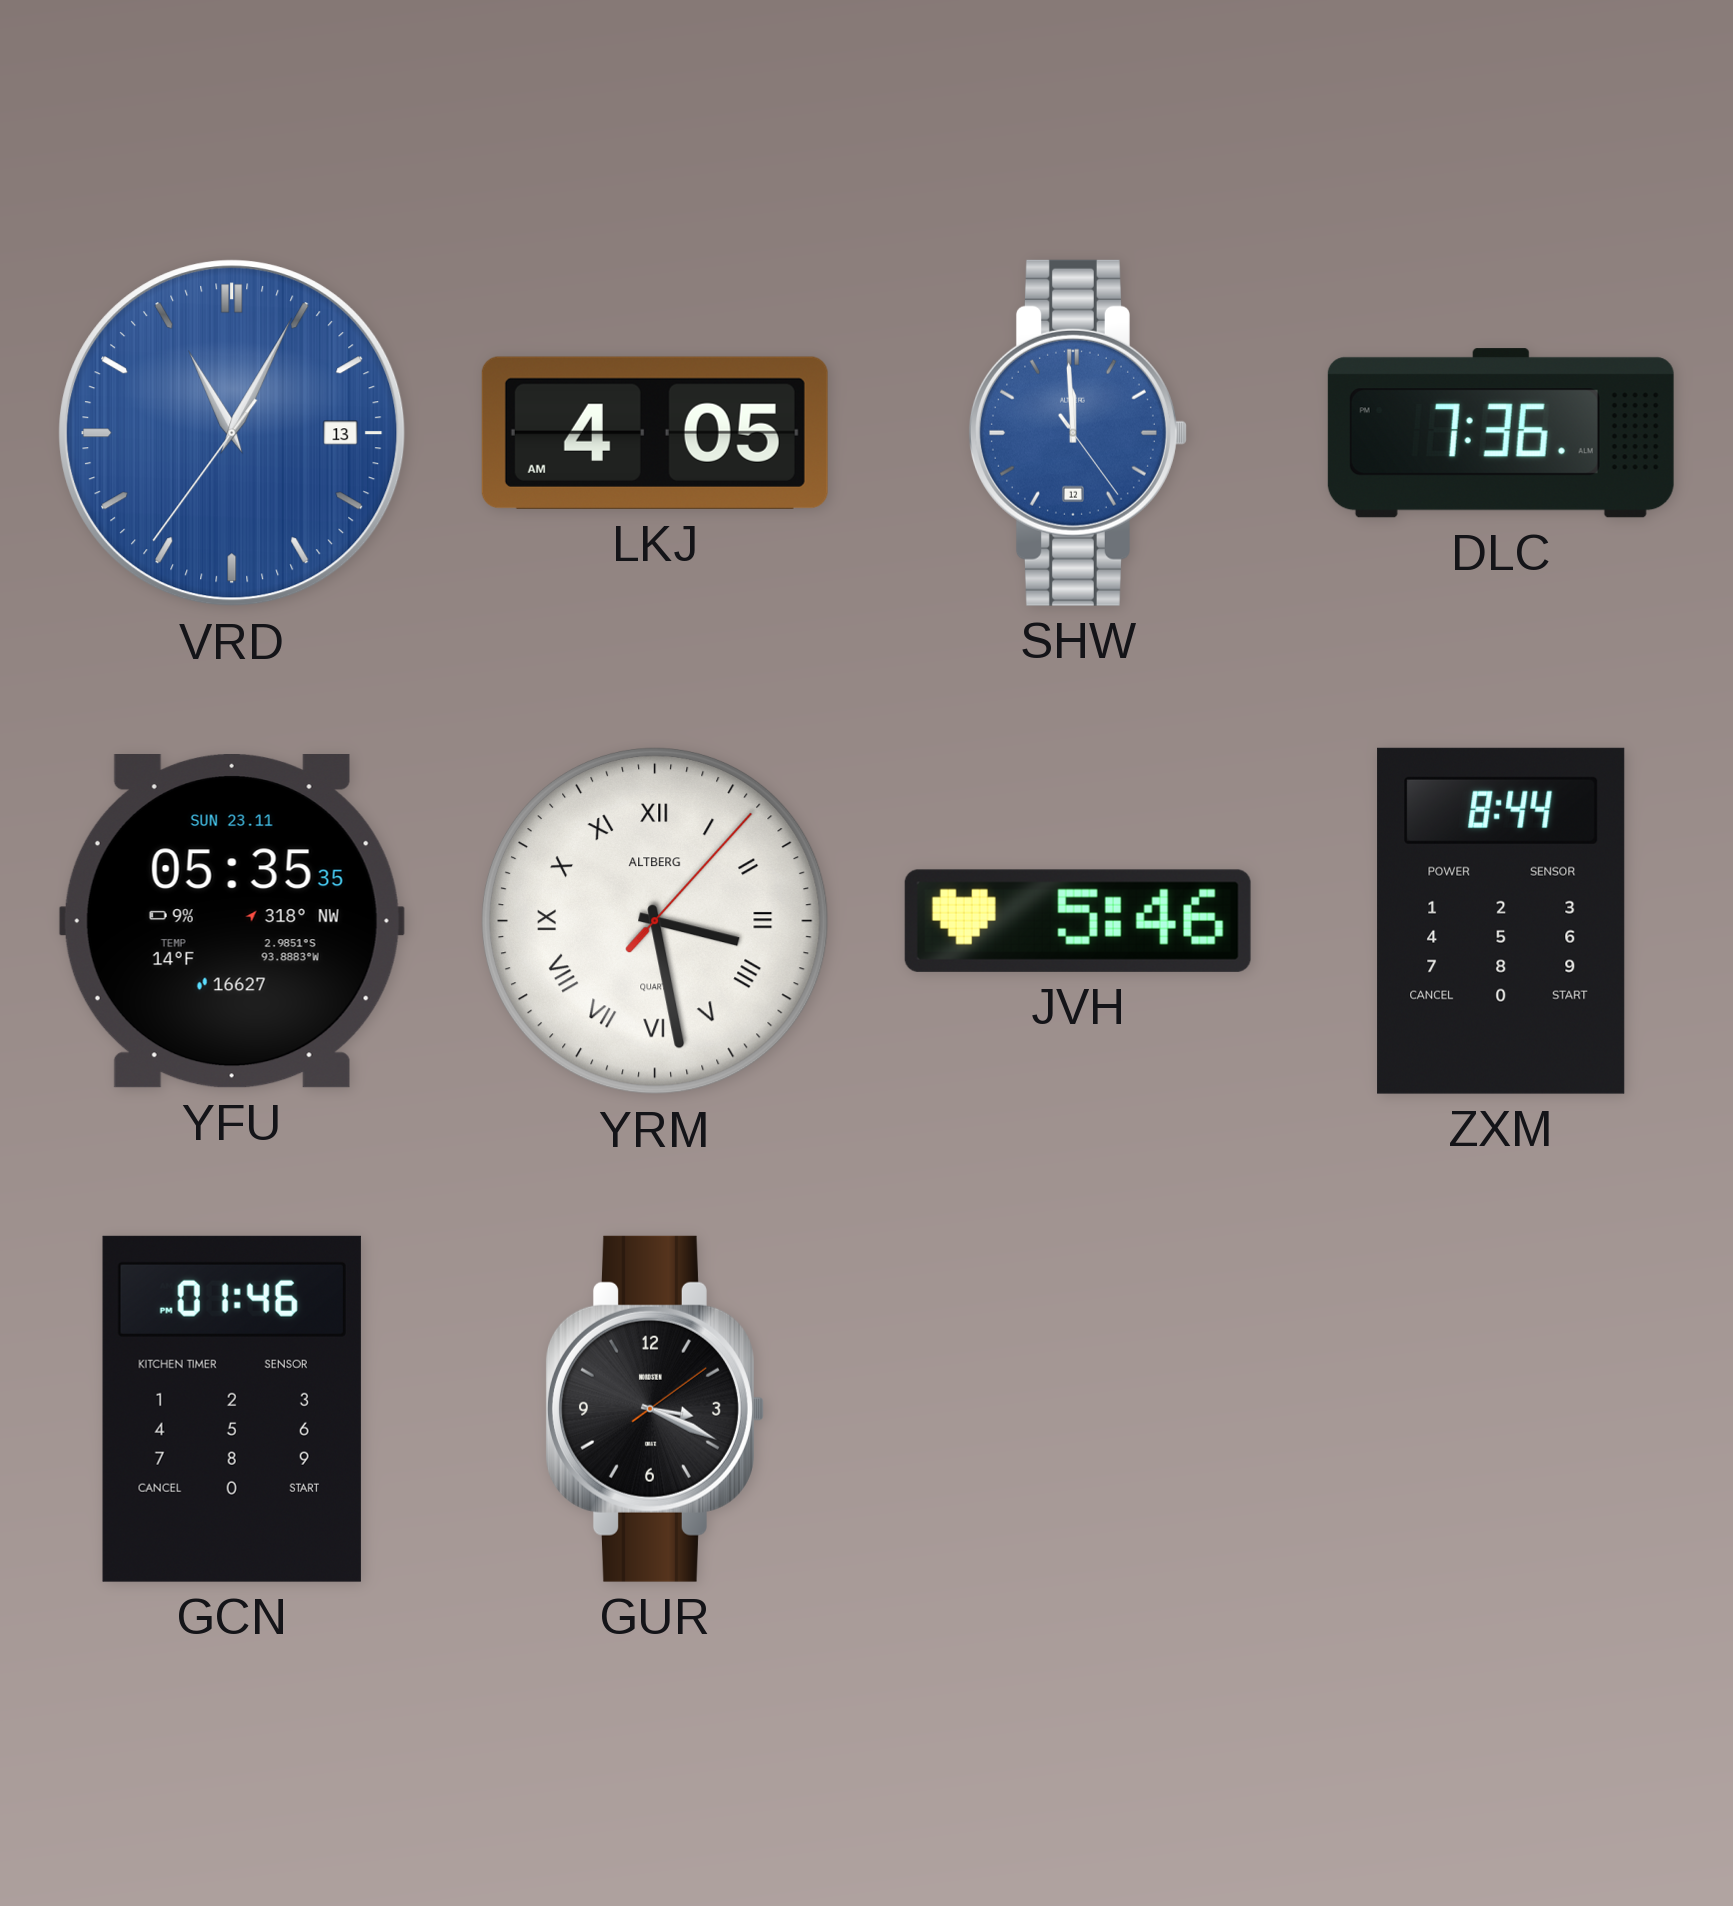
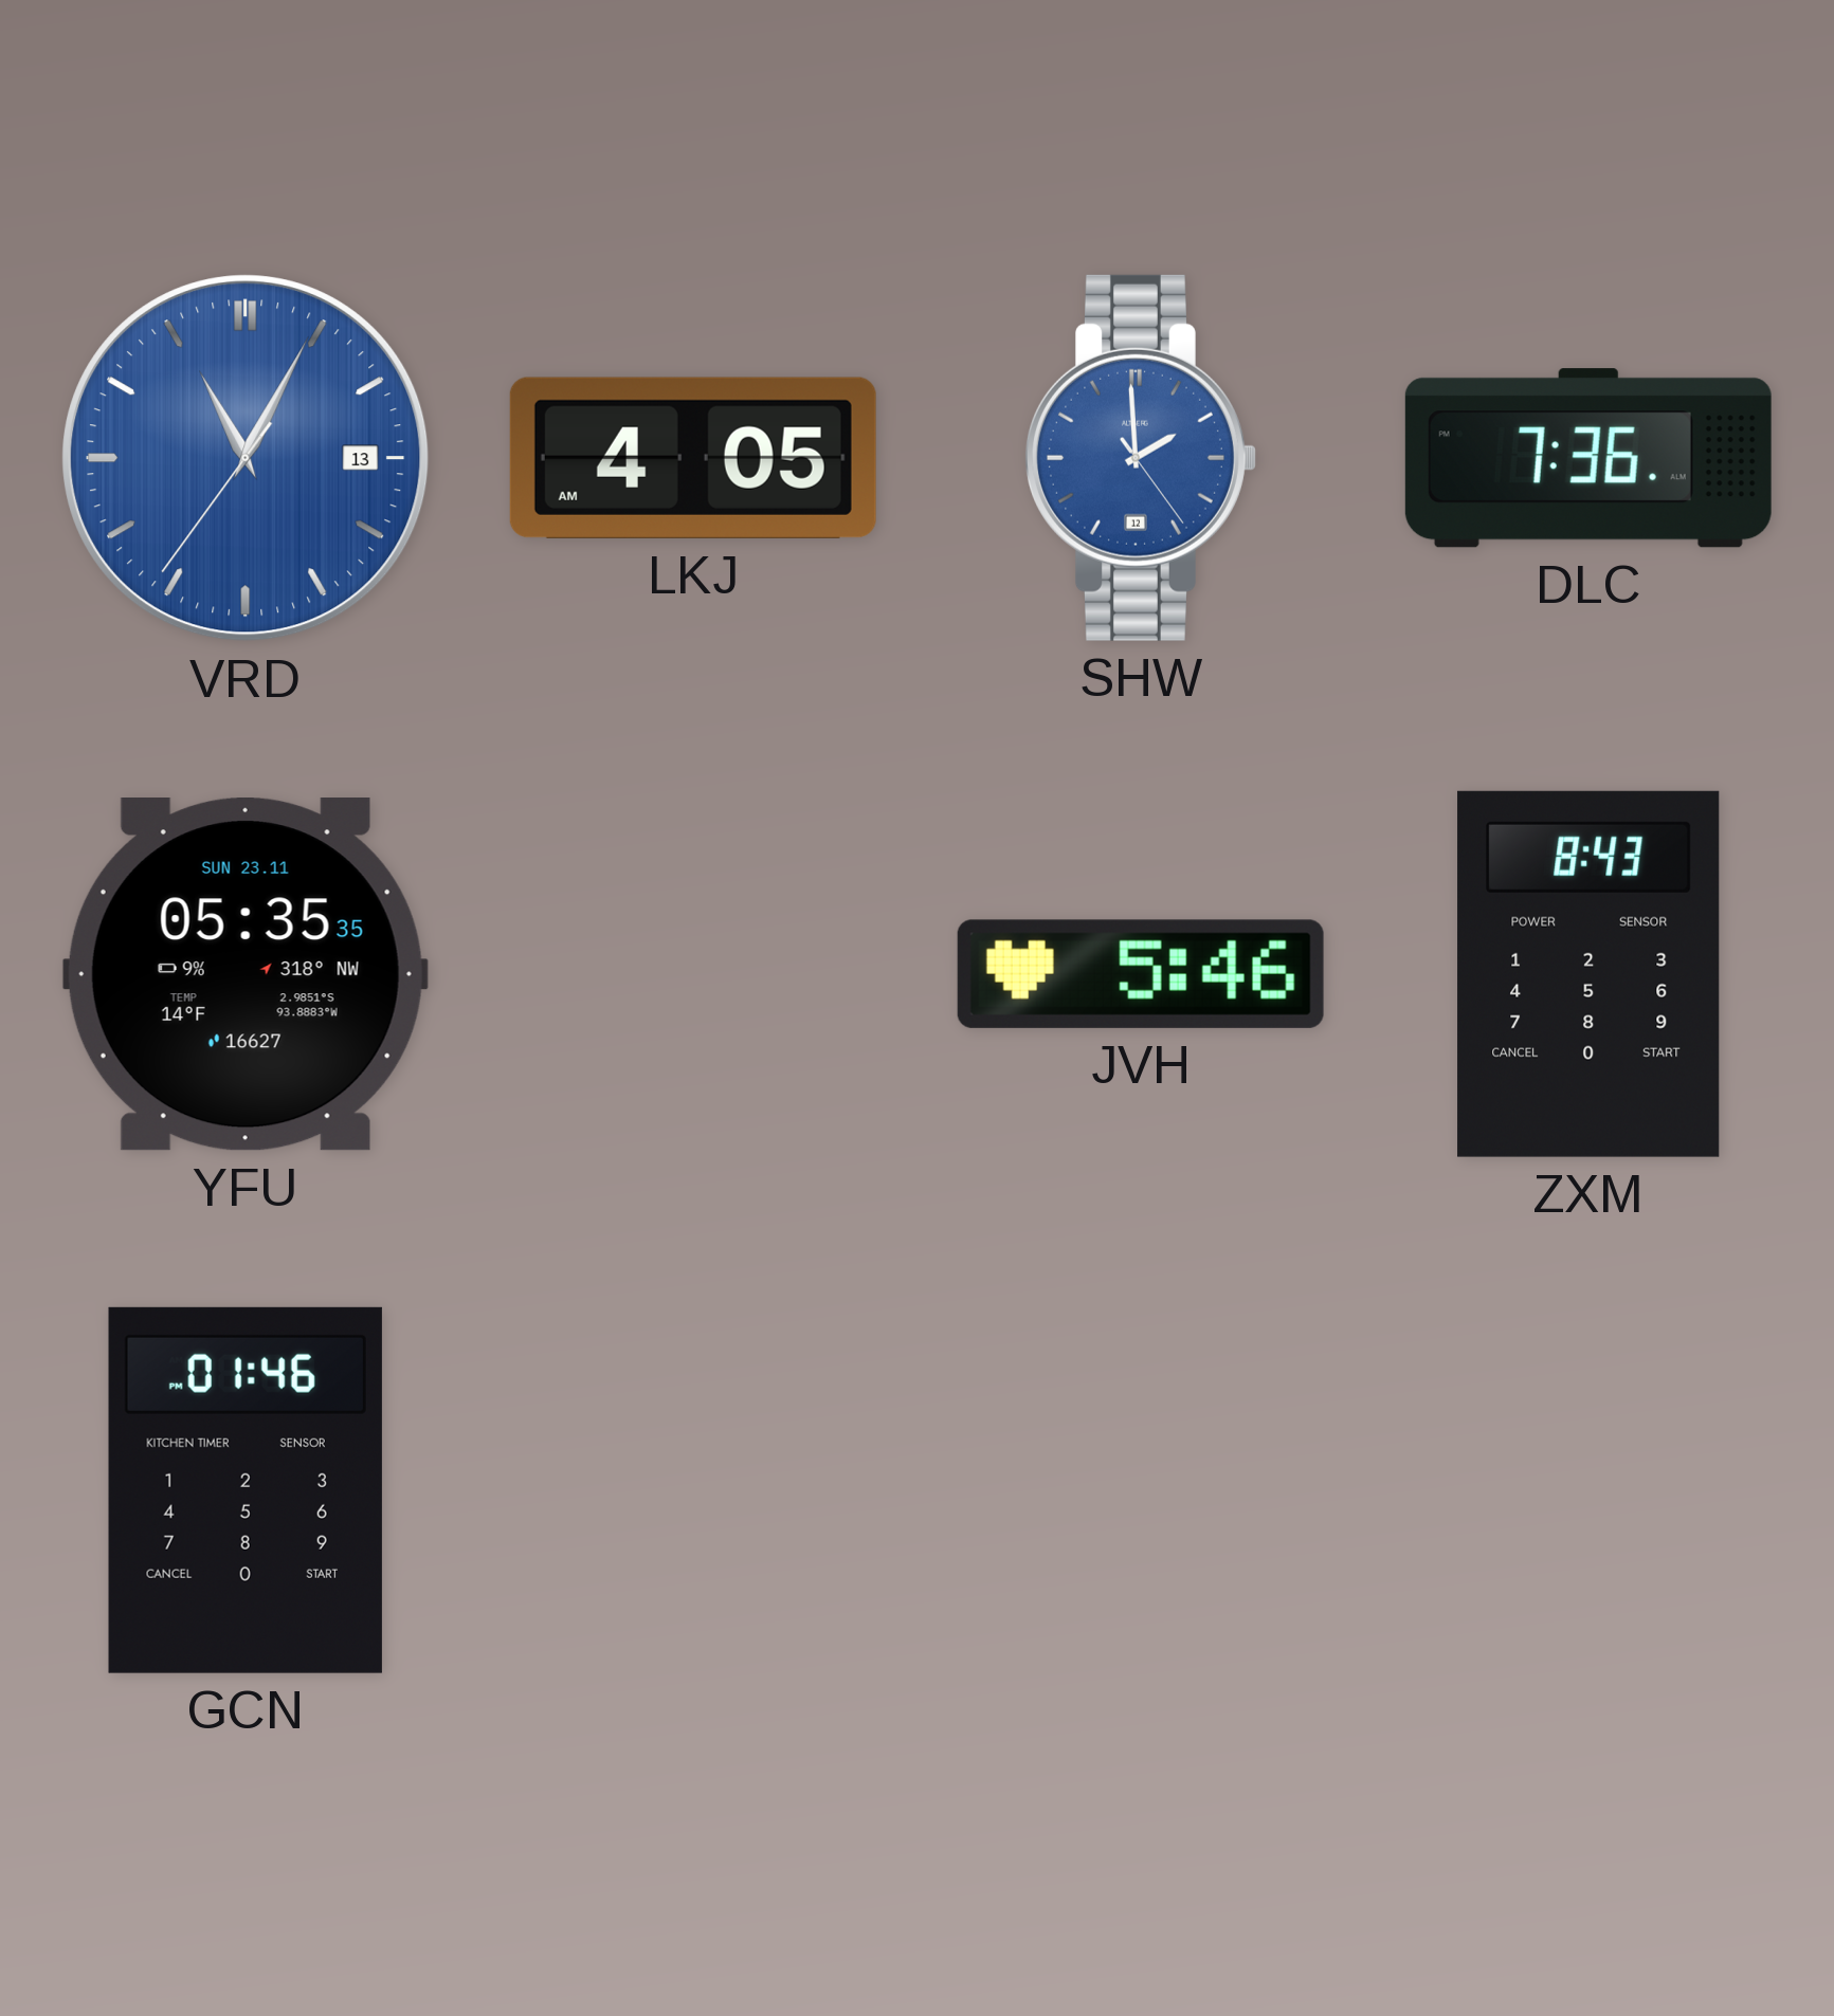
SHW: 11:59 -> 1:59
YRM: 3:28 -> none
ZXM: 8:44 -> 8:43
GUR: 3:19 -> none
